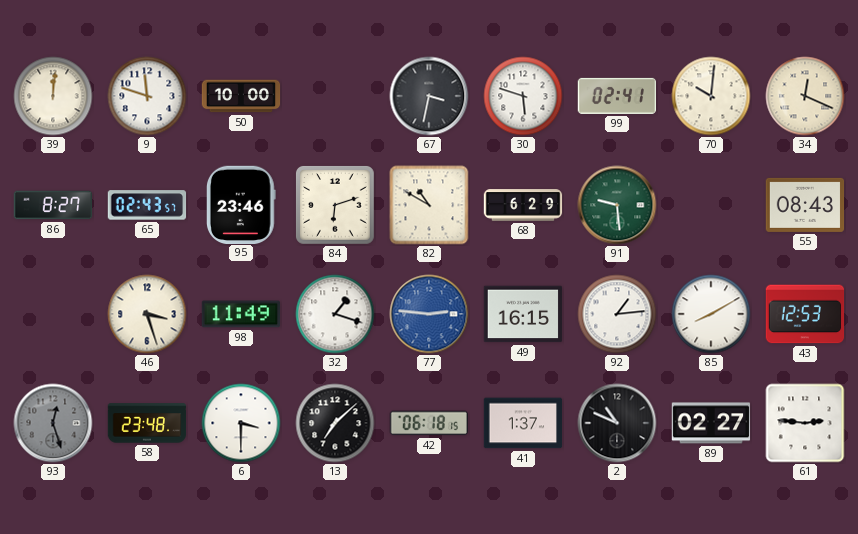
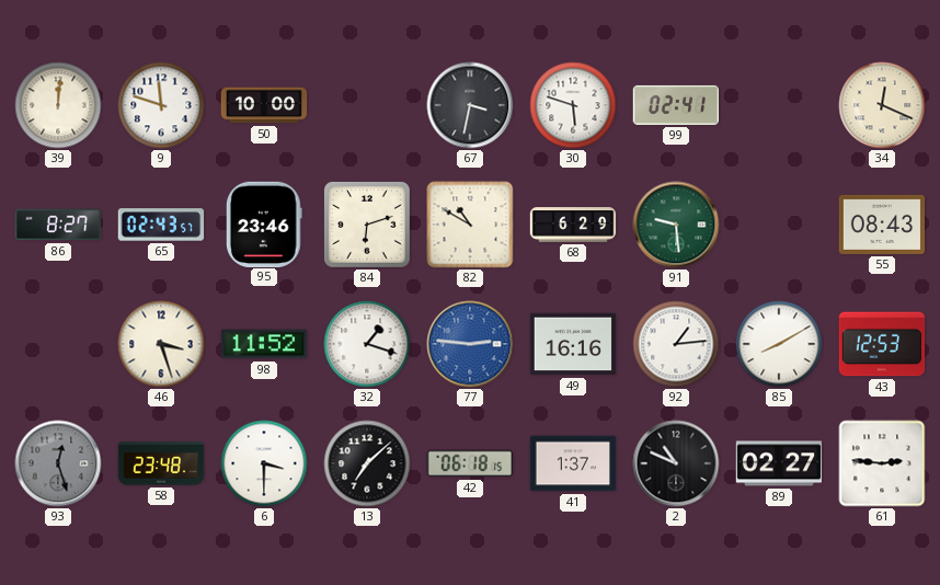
70: 10:01 -> none
98: 11:49 -> 11:52
49: 16:15 -> 16:16
